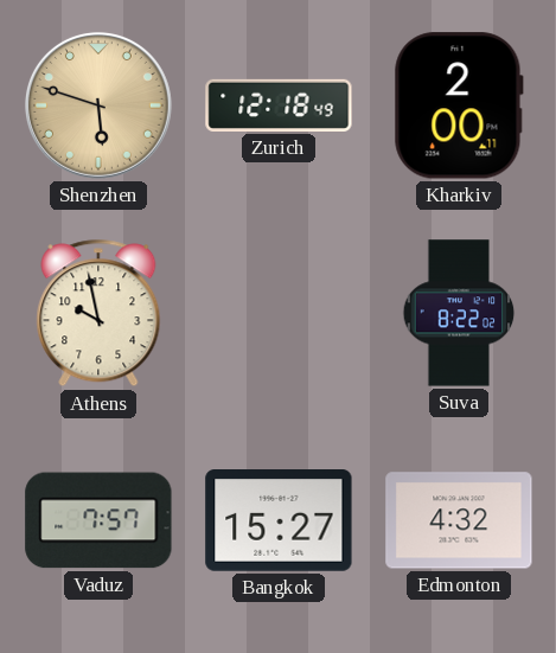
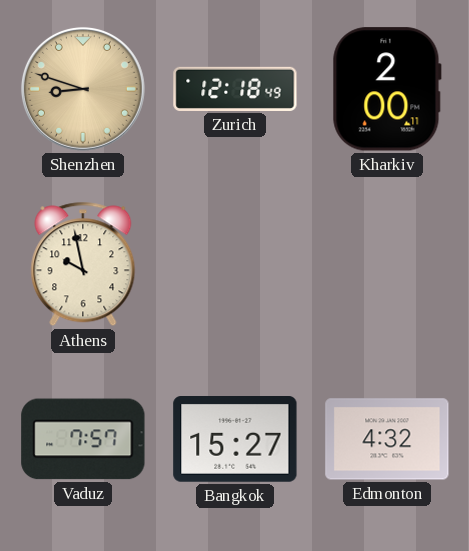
Shenzhen: 5:48 -> 8:48
Suva: 8:22 -> none
